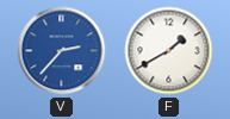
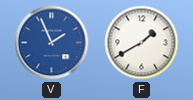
V: 2:37 -> 1:56
